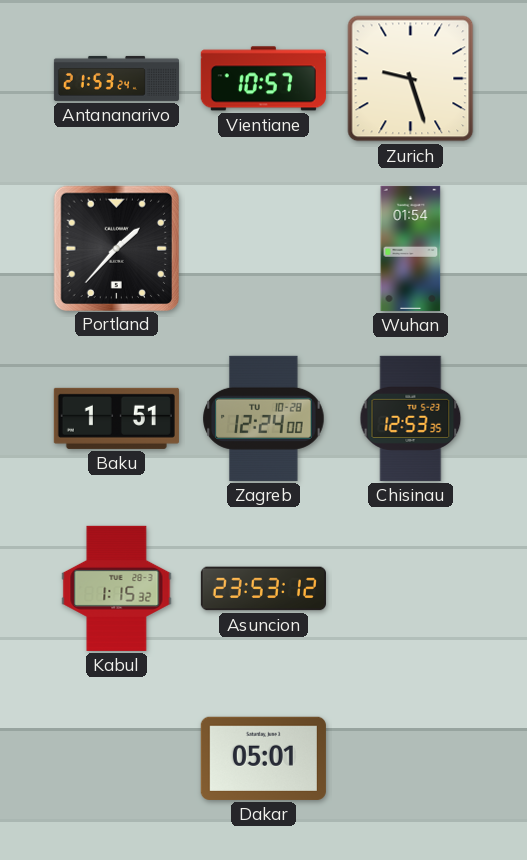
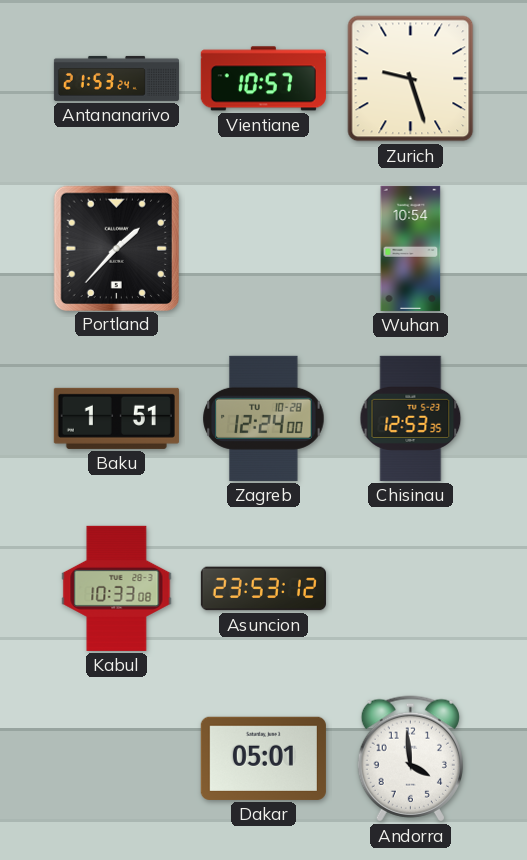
Wuhan: 01:54 -> 10:54
Kabul: 1:15 -> 10:33
Andorra: none -> 3:59
